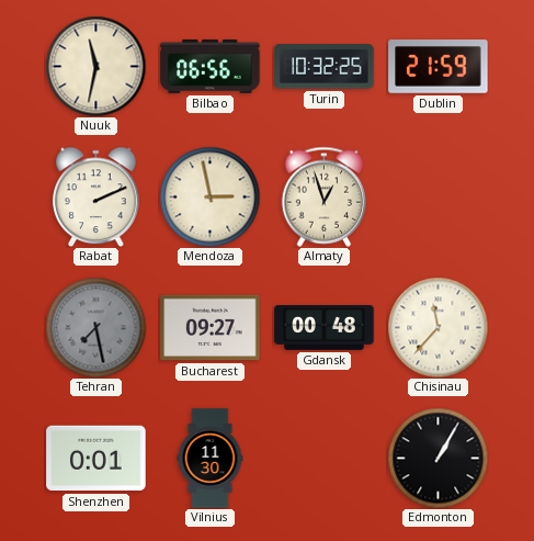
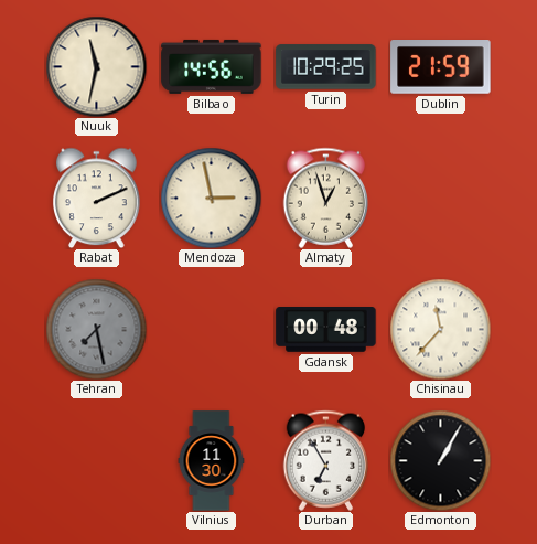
Bilbao: 06:56 -> 14:56
Turin: 10:32 -> 10:29
Bucharest: 09:27 -> none
Shenzhen: 0:01 -> none
Durban: none -> 6:55
